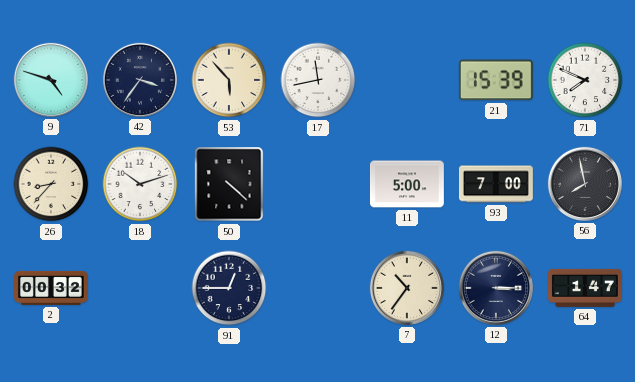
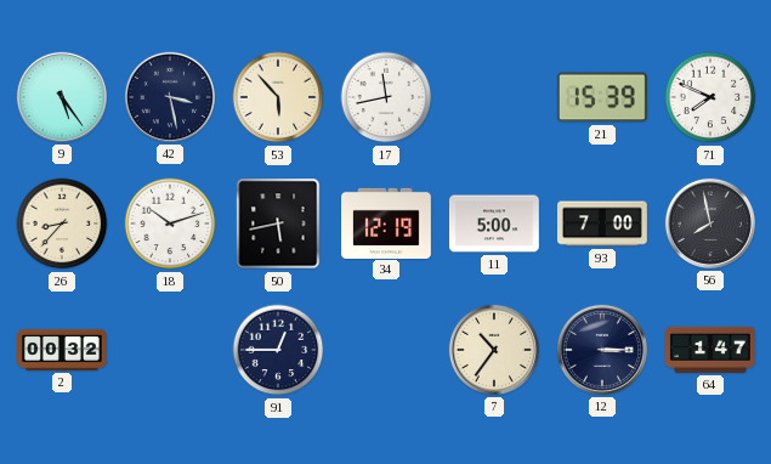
9: 4:48 -> 5:24
42: 3:36 -> 3:28
50: 4:22 -> 5:43
34: none -> 12:19
